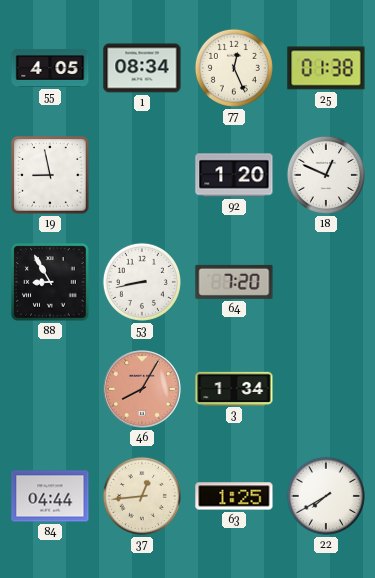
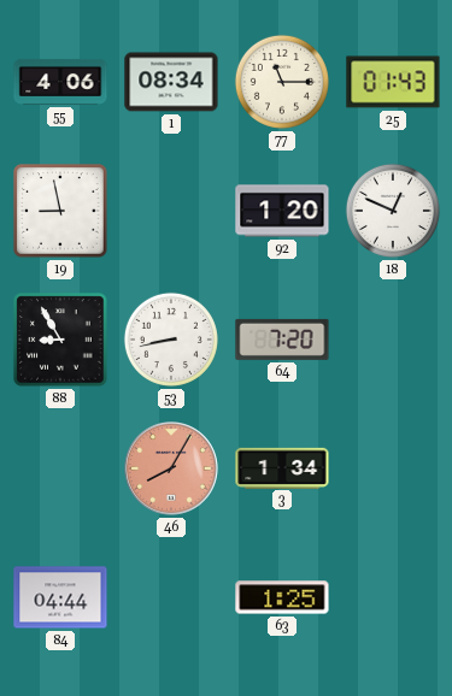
55: 4:05 -> 4:06
77: 12:26 -> 11:15
25: 01:38 -> 01:43
37: 12:44 -> none
22: 7:40 -> none
